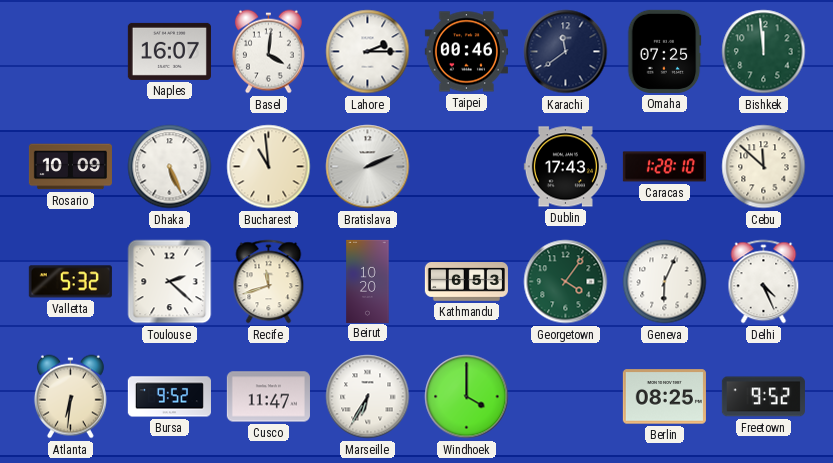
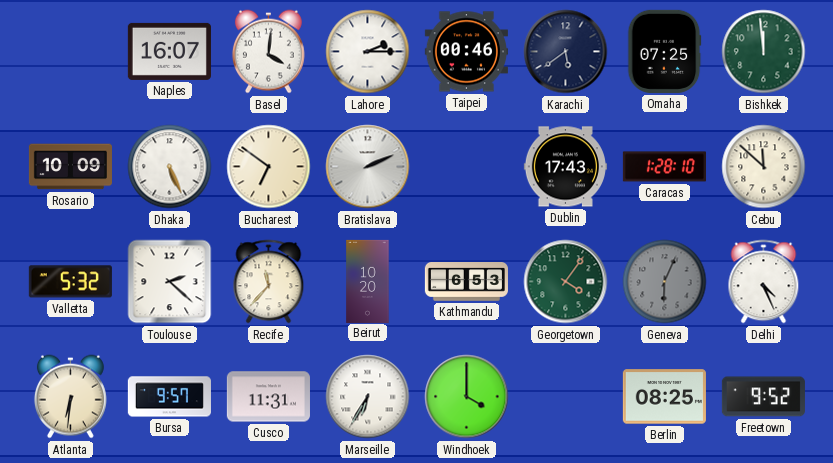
Karachi: 11:39 -> 5:39
Bucharest: 10:59 -> 6:51
Recife: 11:42 -> 11:37
Geneva dial: white -> grey
Bursa: 9:52 -> 9:57
Cusco: 11:47 -> 11:31
